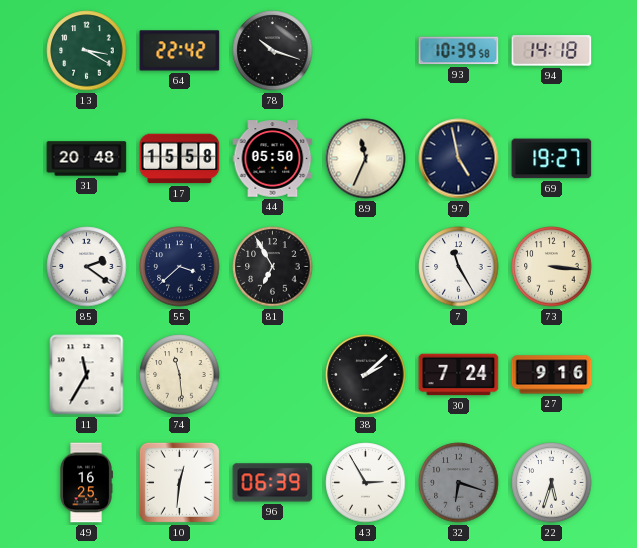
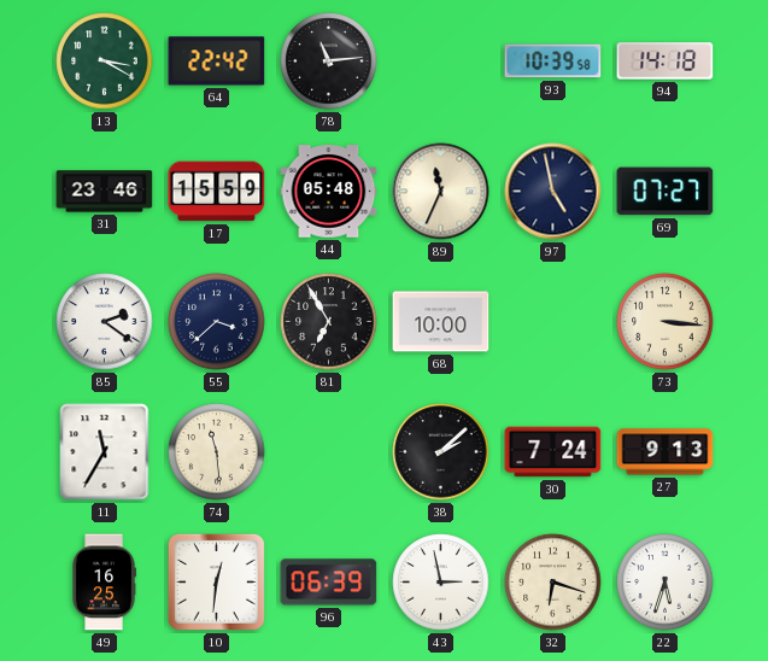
78: 10:18 -> 11:14
31: 20:48 -> 23:46
17: 15:58 -> 15:59
44: 05:50 -> 05:48
69: 19:27 -> 07:27
68: none -> 10:00
7: 11:25 -> none
27: 9:16 -> 9:13
43: 2:55 -> 2:58
32 dial: grey -> cream
